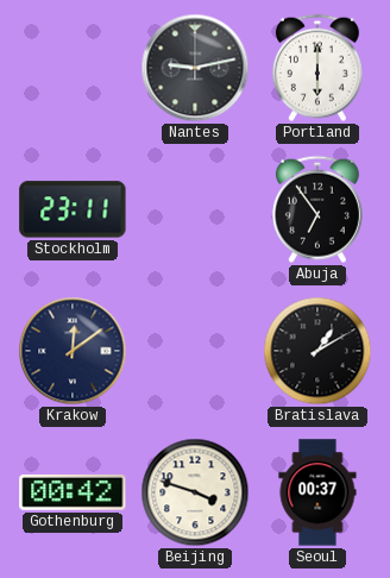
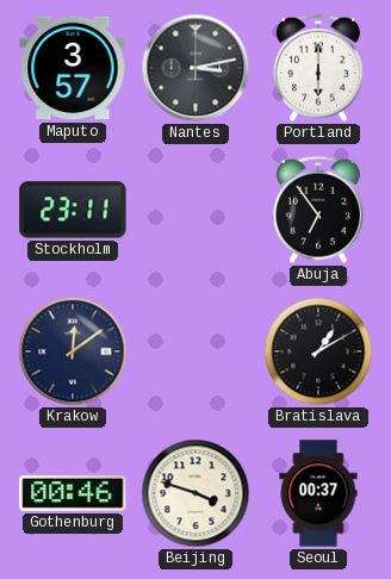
Maputo: none -> 3:57
Nantes: 9:13 -> 3:13
Gothenburg: 00:42 -> 00:46
